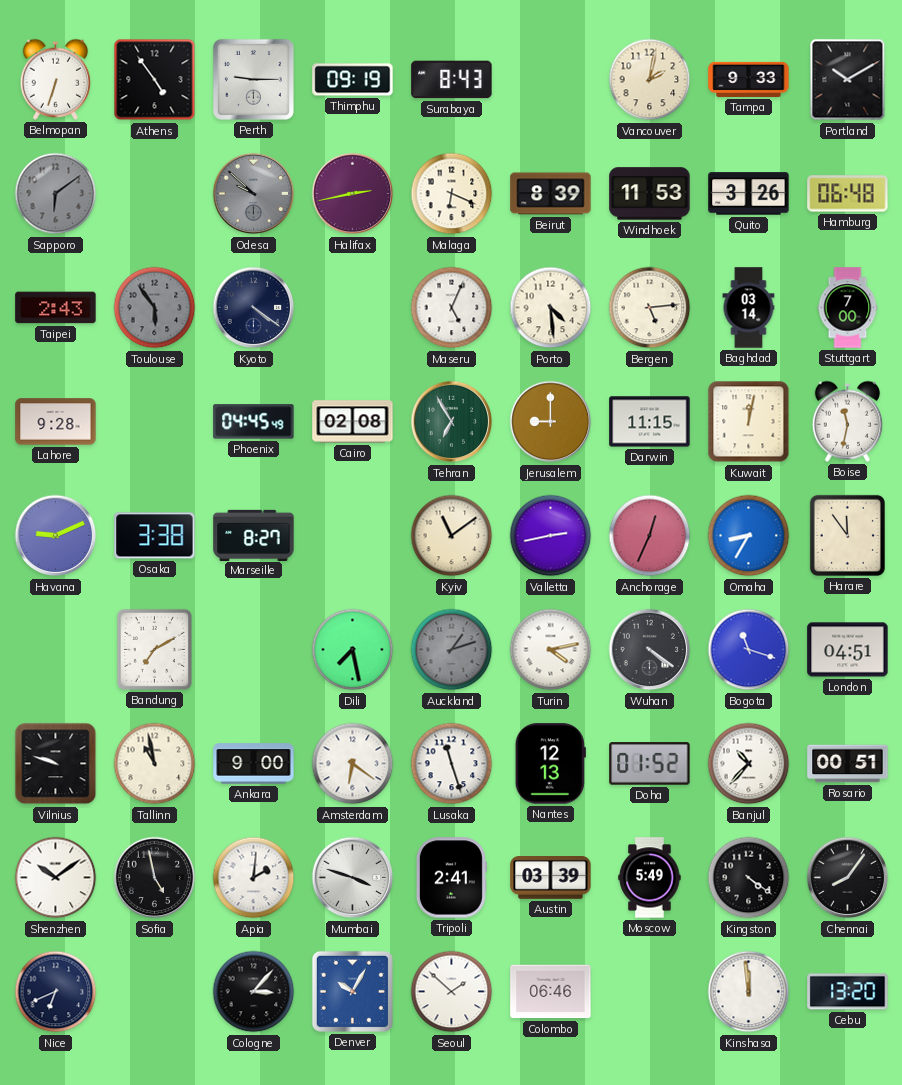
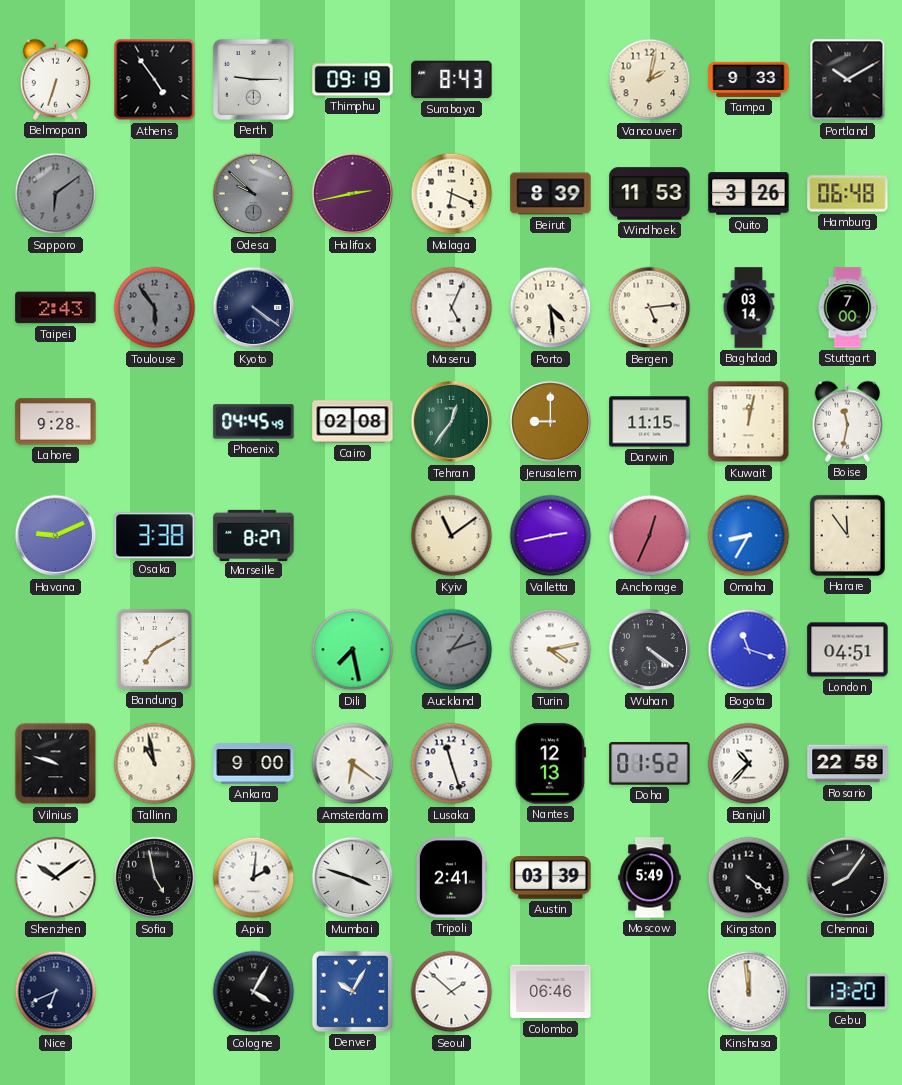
Tehran: 6:55 -> 12:36
Rosario: 00:51 -> 22:58
Cologne: 3:07 -> 4:05
